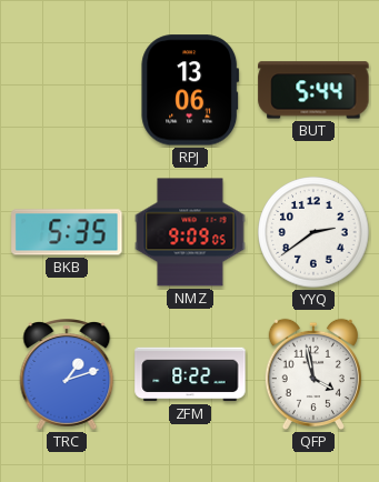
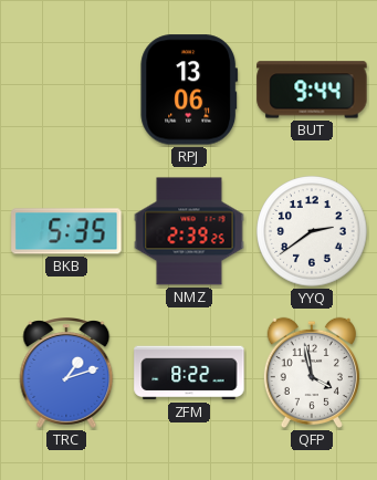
BUT: 5:44 -> 9:44
NMZ: 9:09 -> 2:39
